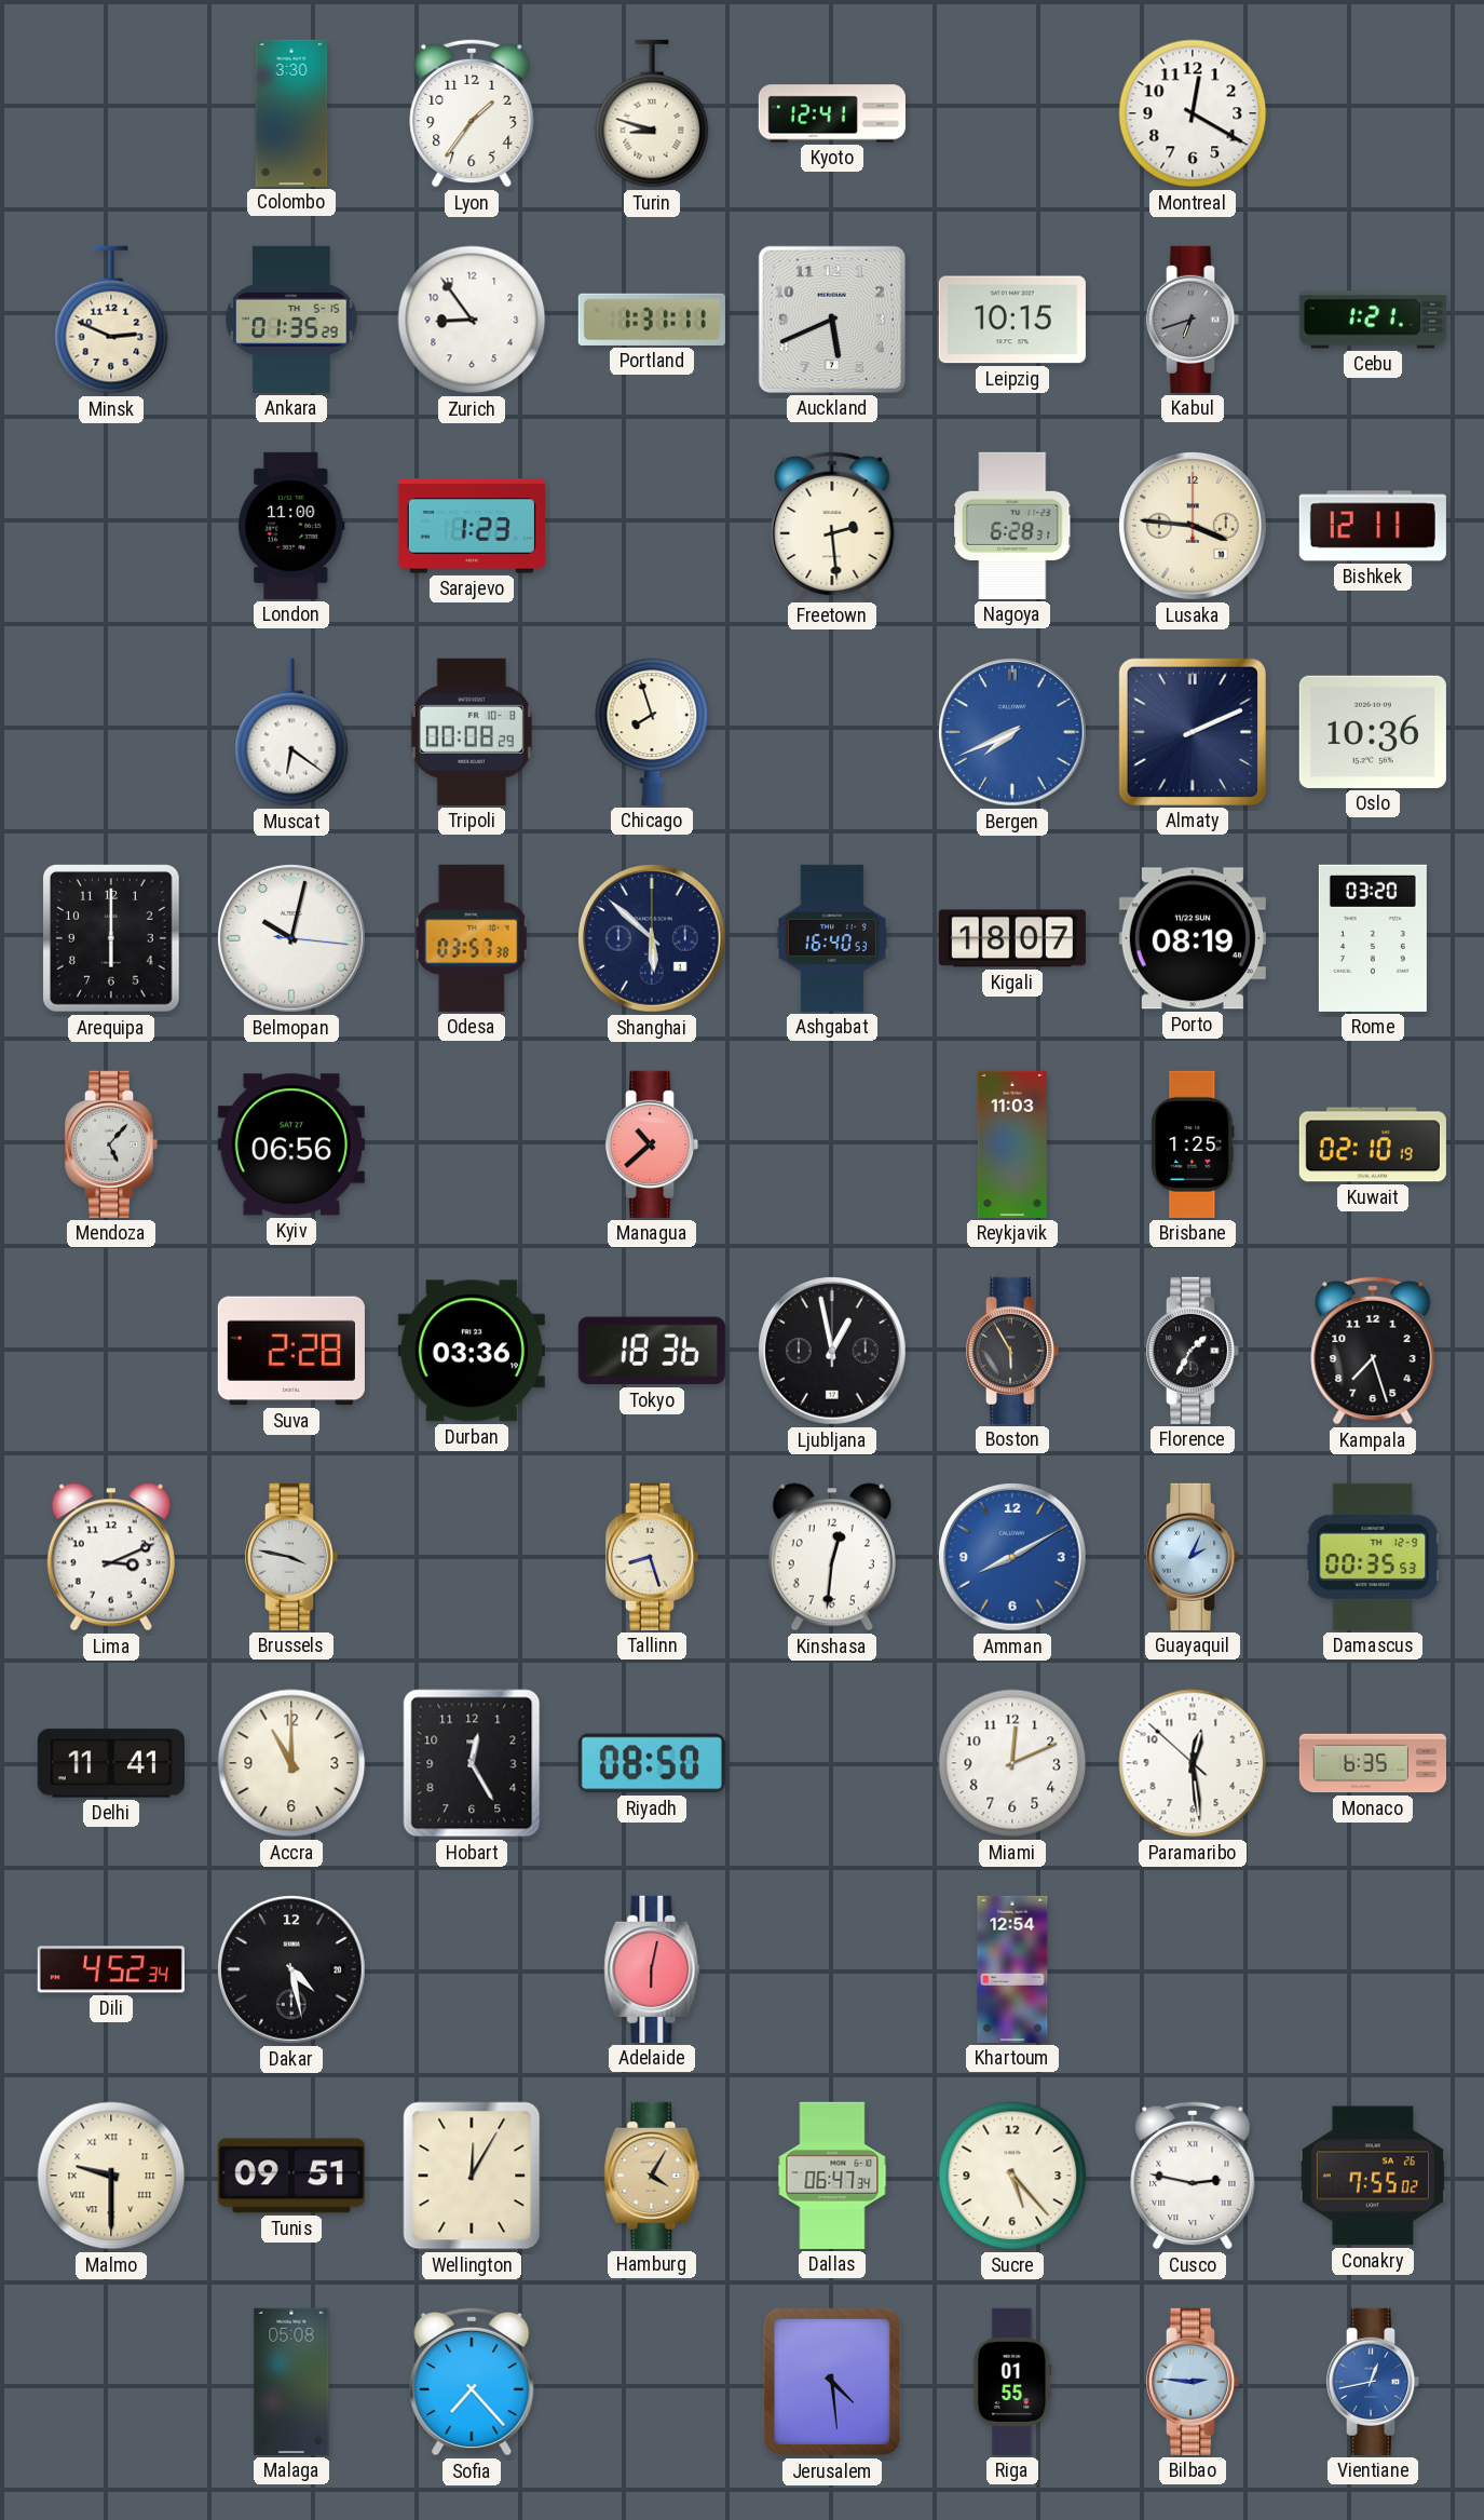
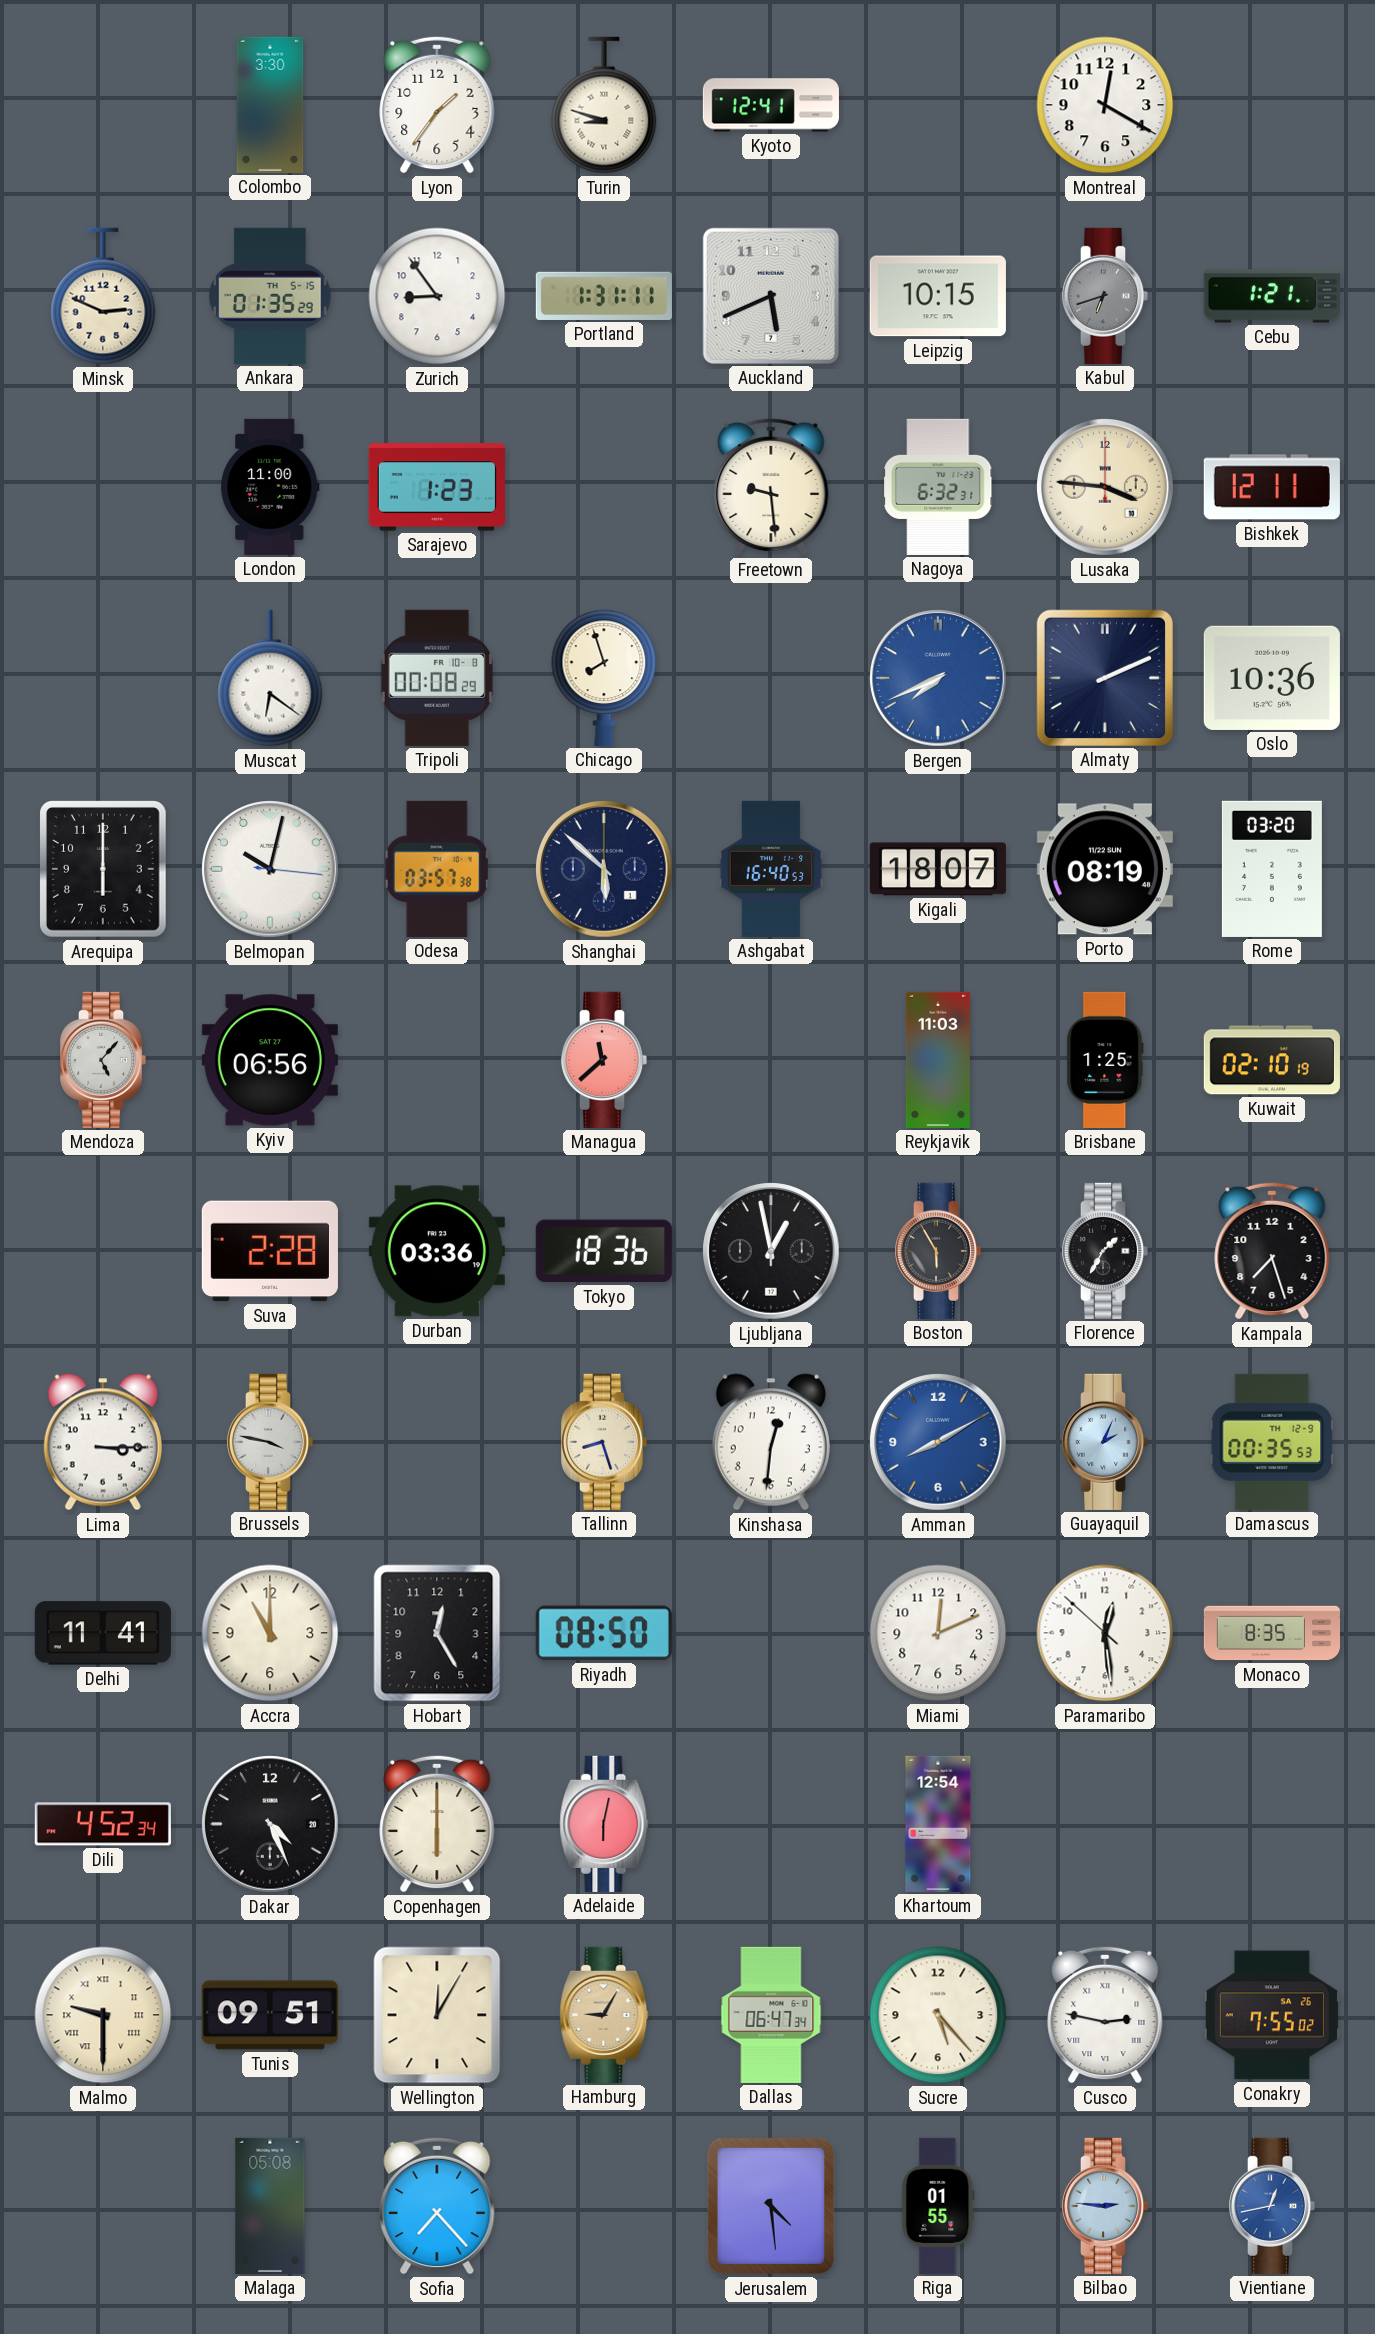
Freetown: 2:29 -> 9:29
Nagoya: 6:28 -> 6:32
Managua: 10:38 -> 11:38
Lima: 3:11 -> 3:15
Monaco: 6:35 -> 8:35
Dakar: 4:28 -> 4:26
Copenhagen: none -> 6:00
Hamburg: 4:05 -> 9:05
